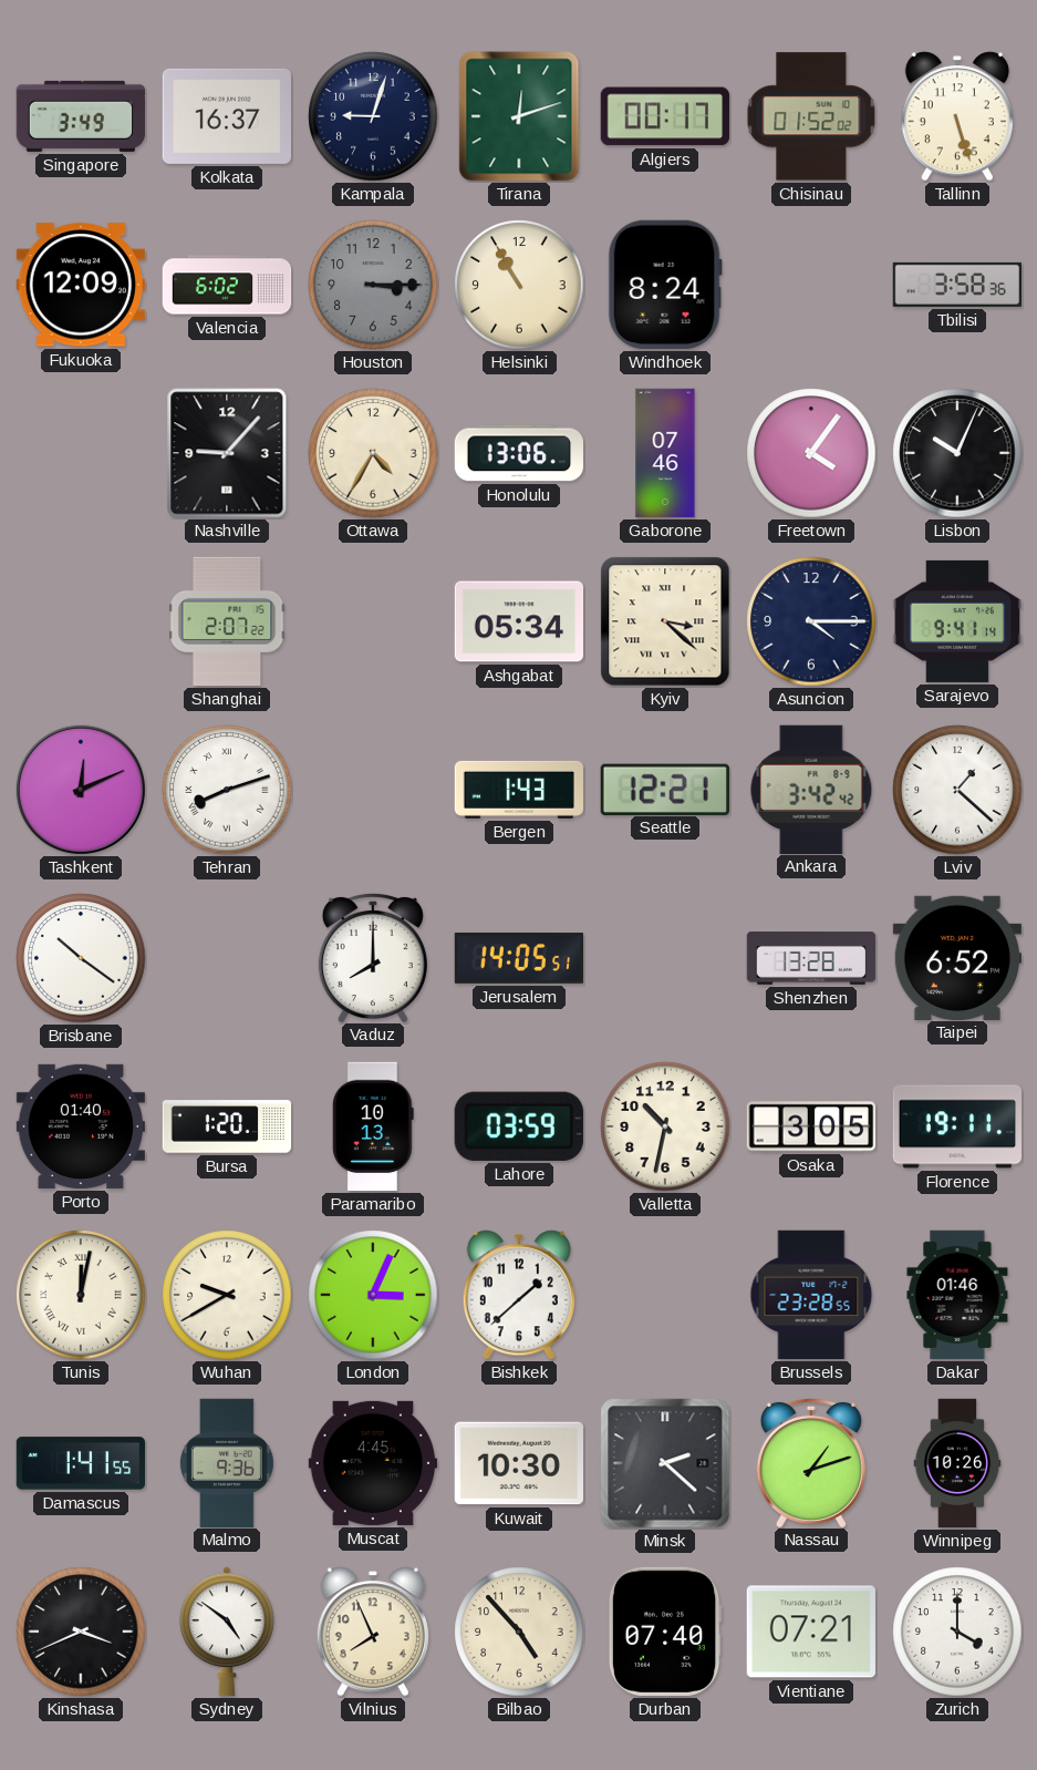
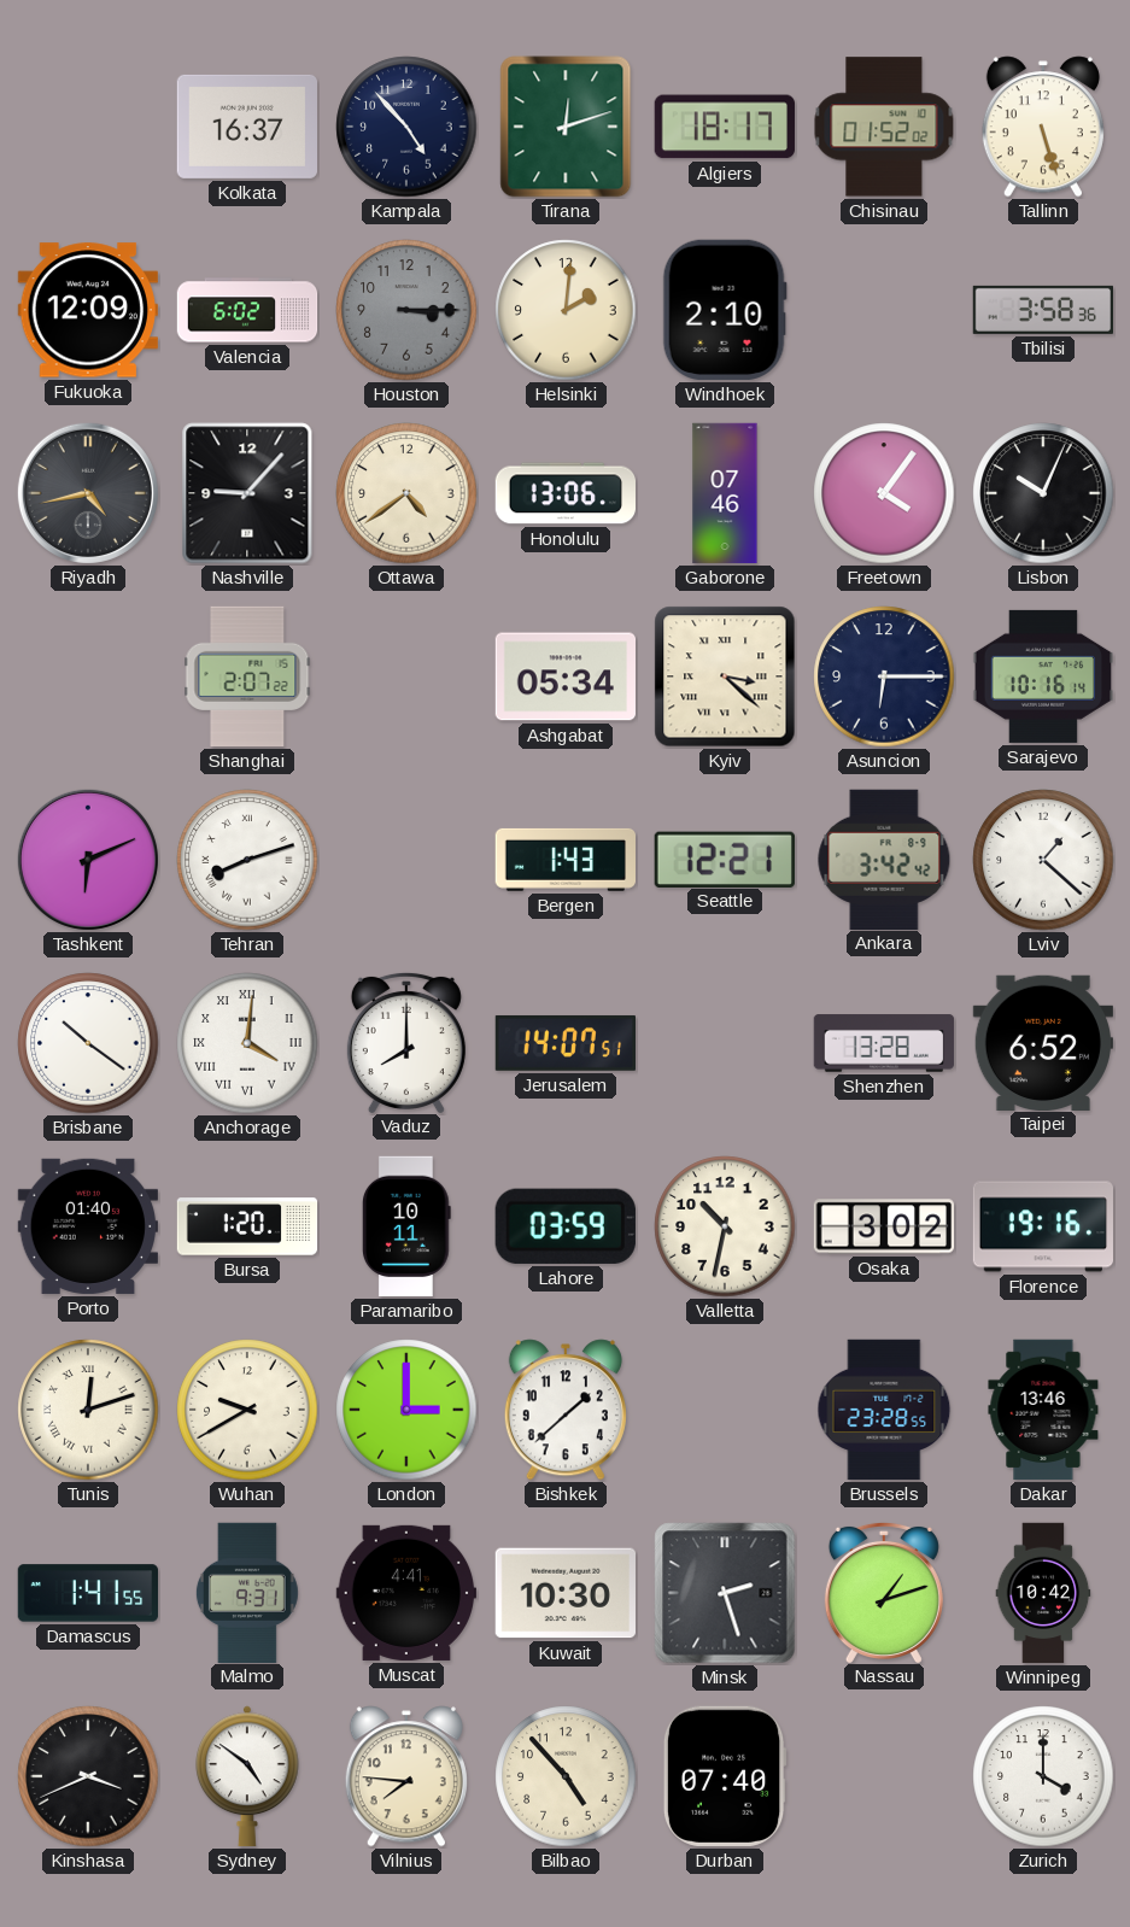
Singapore: 3:49 -> none
Kampala: 9:03 -> 4:53
Algiers: 00:17 -> 18:17
Helsinki: 10:55 -> 2:01
Windhoek: 8:24 -> 2:10
Riyadh: none -> 4:43
Ottawa: 4:35 -> 4:39
Asuncion: 4:15 -> 6:15
Sarajevo: 9:41 -> 10:16
Tashkent: 12:11 -> 6:11
Anchorage: none -> 4:01
Jerusalem: 14:05 -> 14:07
Paramaribo: 10:13 -> 10:11
Osaka: 3:05 -> 3:02
Florence: 19:11 -> 19:16
Tunis: 12:02 -> 12:12
London: 3:04 -> 3:00
Dakar: 01:46 -> 13:46
Malmo: 9:36 -> 9:31
Muscat: 4:45 -> 4:41
Minsk: 2:22 -> 2:27
Winnipeg: 10:26 -> 10:42
Vilnius: 7:56 -> 7:46
Vientiane: 07:21 -> none
